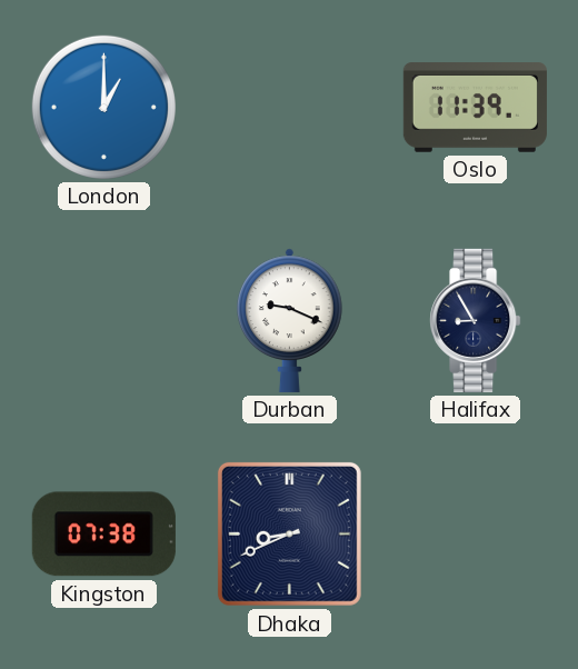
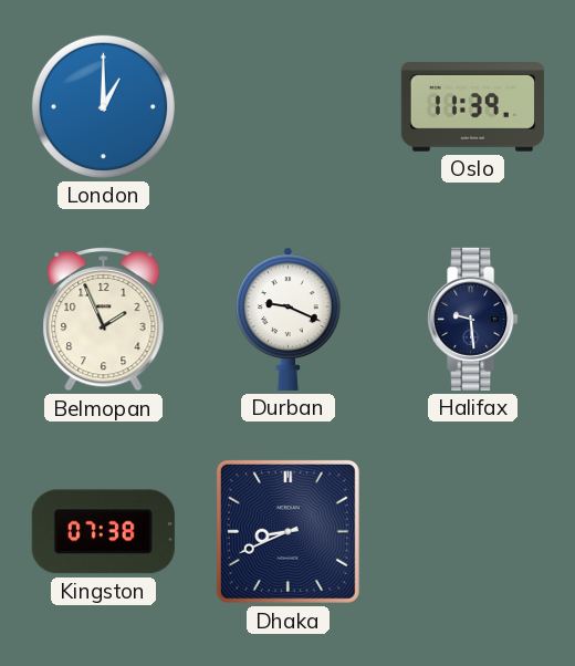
Belmopan: none -> 1:56
Halifax: 8:55 -> 9:29
